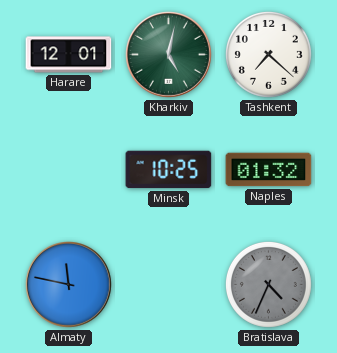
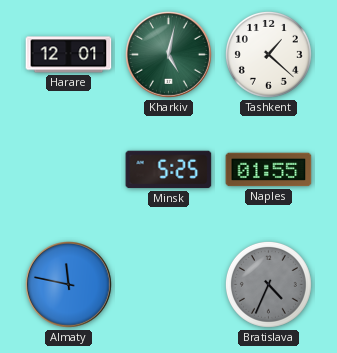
Tashkent: 7:22 -> 1:22
Minsk: 10:25 -> 5:25
Naples: 01:32 -> 01:55
